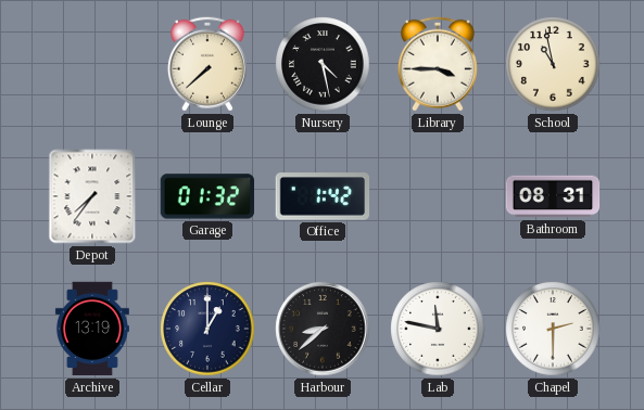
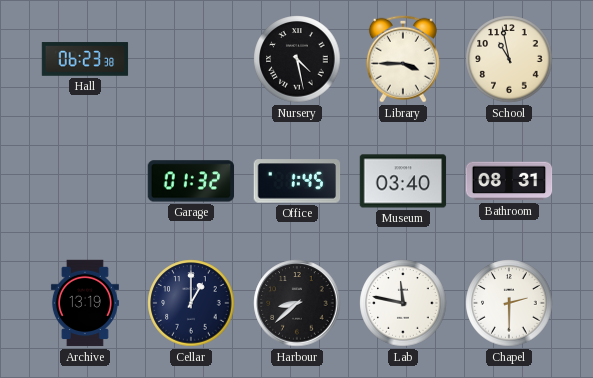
Hall: none -> 06:23
Lounge: 7:38 -> none
Depot: 7:36 -> none
Office: 1:42 -> 1:45
Museum: none -> 03:40
